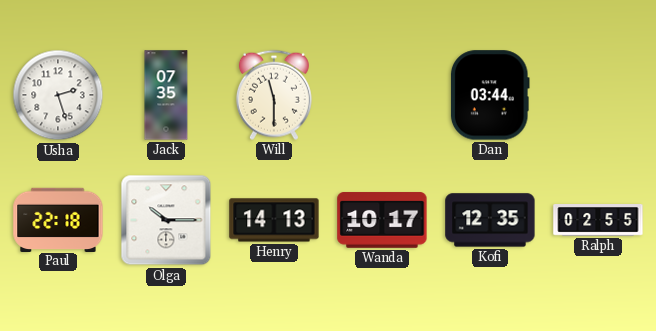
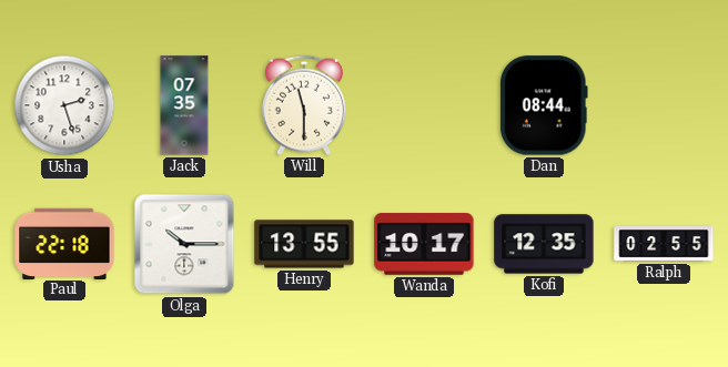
Dan: 03:44 -> 08:44
Henry: 14:13 -> 13:55
